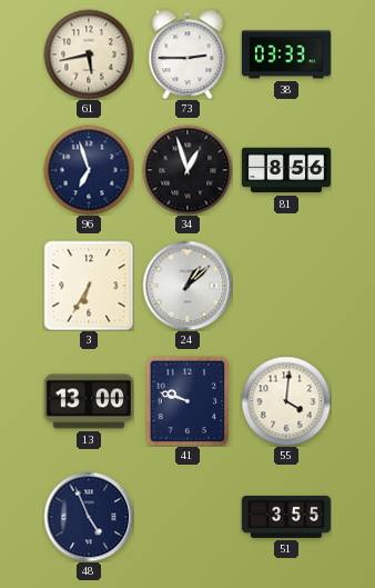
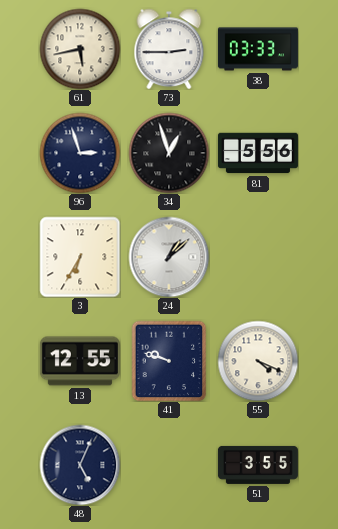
96: 6:57 -> 2:57
81: 8:56 -> 5:56
13: 13:00 -> 12:55
55: 4:01 -> 4:19
48: 4:56 -> 5:04
